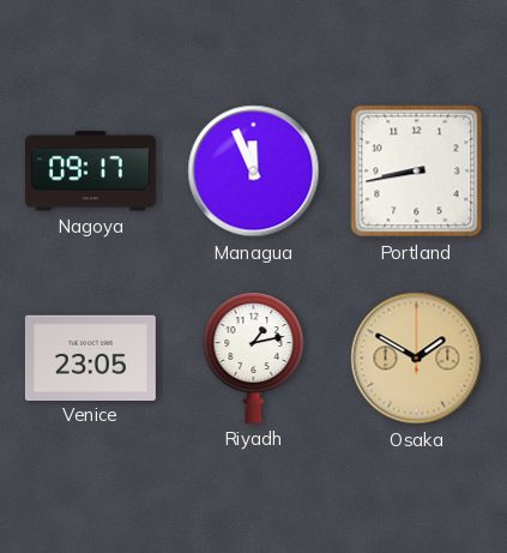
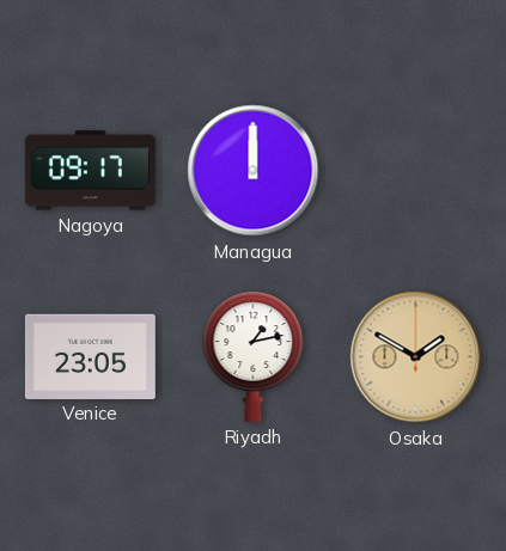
Managua: 11:56 -> 12:00
Portland: 8:43 -> none
